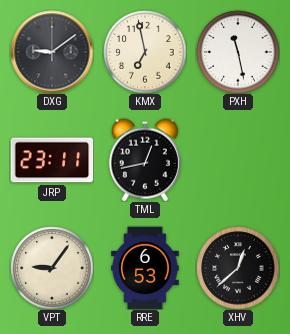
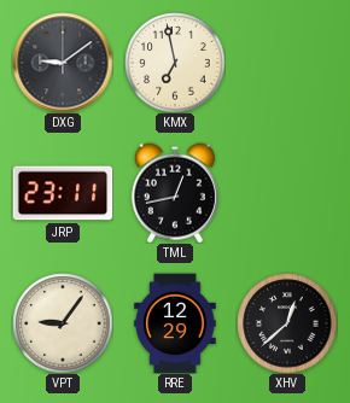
PXH: 11:28 -> none
RRE: 6:53 -> 12:29
